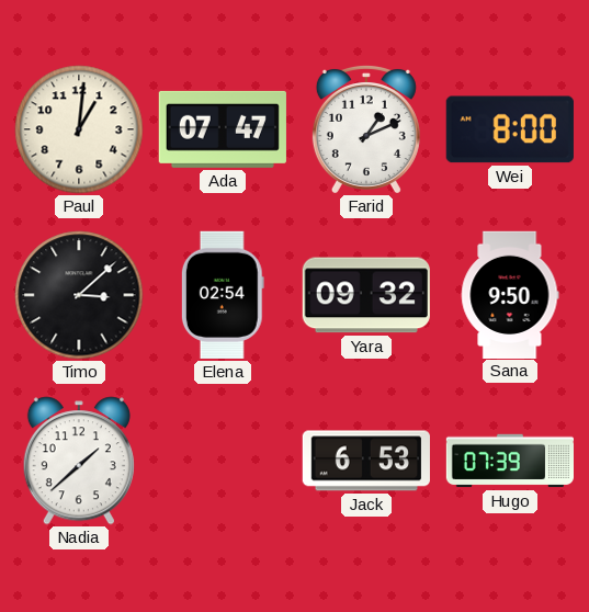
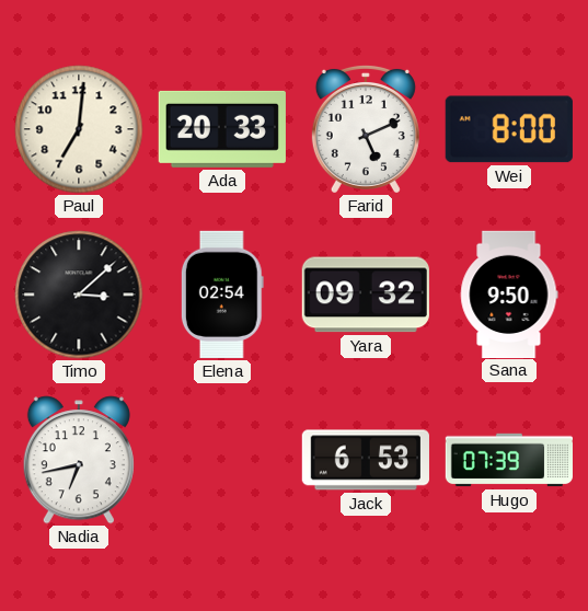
Paul: 1:01 -> 7:01
Ada: 07:47 -> 20:33
Farid: 1:11 -> 5:11
Nadia: 1:38 -> 6:43
